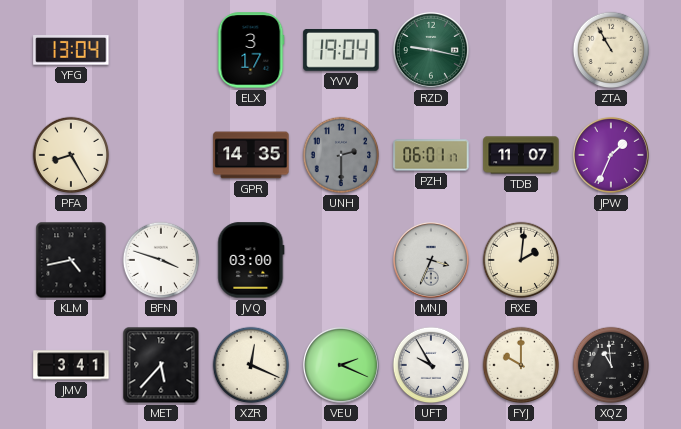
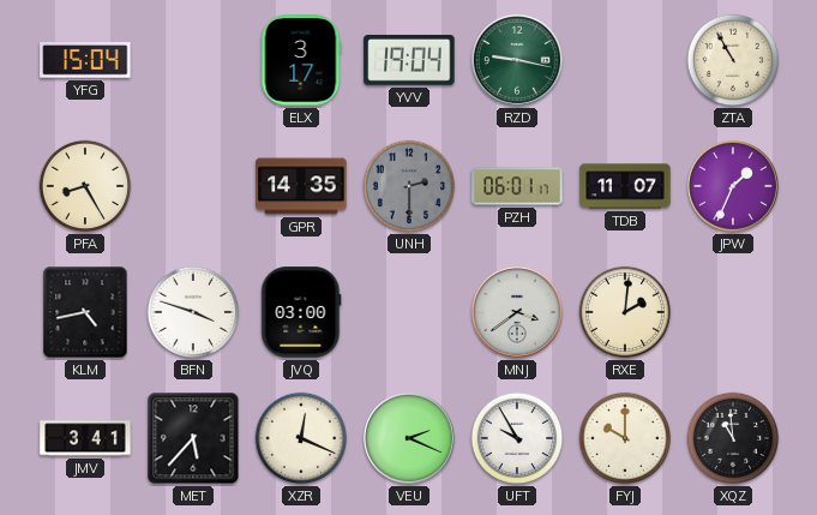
YFG: 13:04 -> 15:04
MNJ: 3:34 -> 3:39
